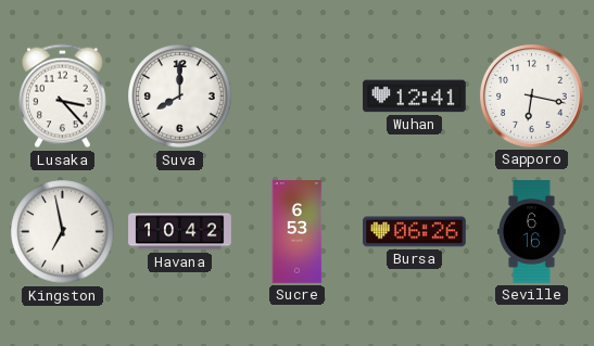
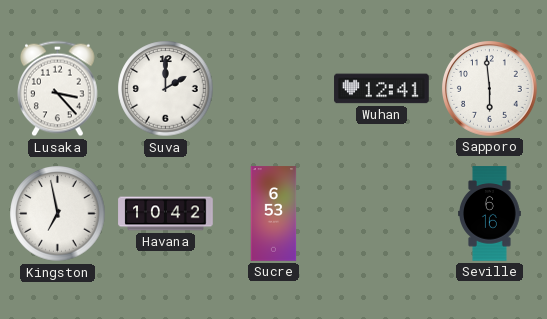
Suva: 8:00 -> 2:00
Sapporo: 6:17 -> 5:59
Bursa: 06:26 -> none
